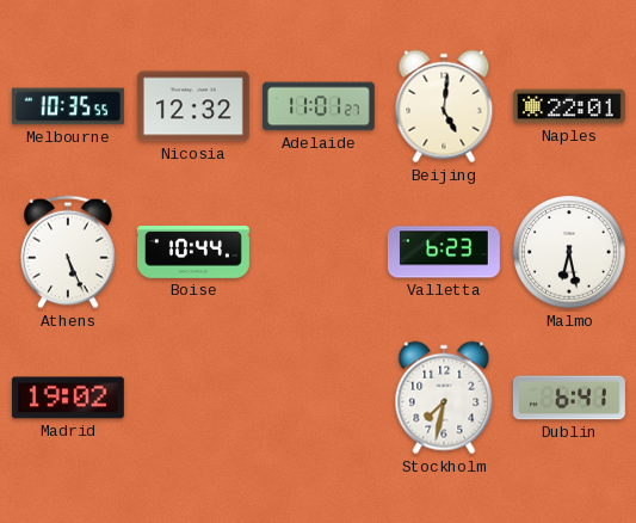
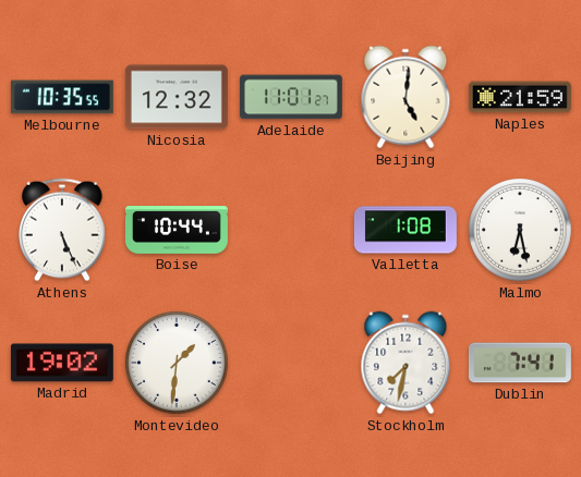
Naples: 22:01 -> 21:59
Valletta: 6:23 -> 1:08
Montevideo: none -> 1:31
Dublin: 6:41 -> 7:41
